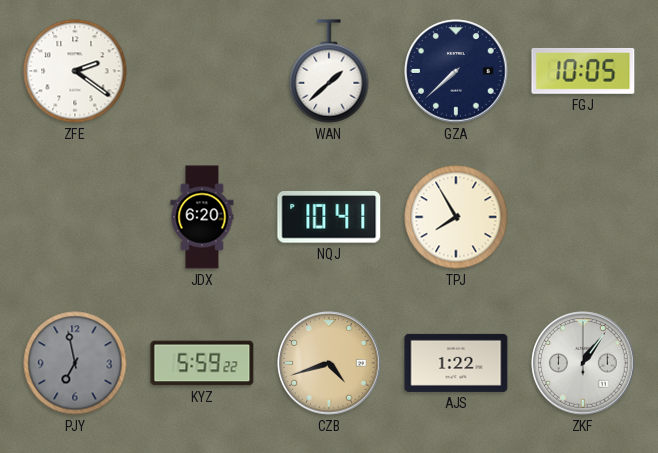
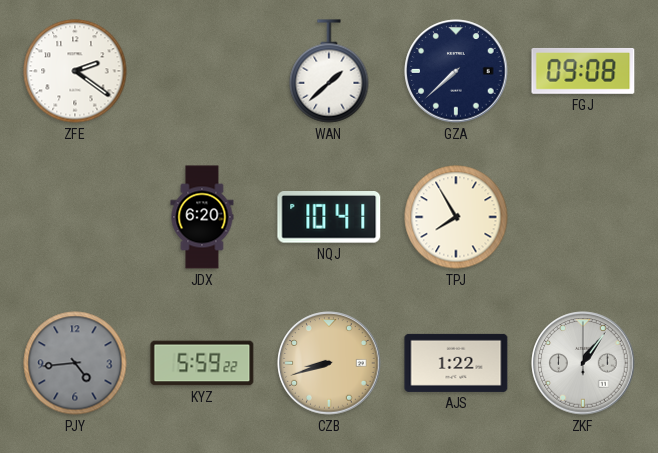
FGJ: 10:05 -> 09:08
PJY: 6:58 -> 4:44
CZB: 4:42 -> 8:42
